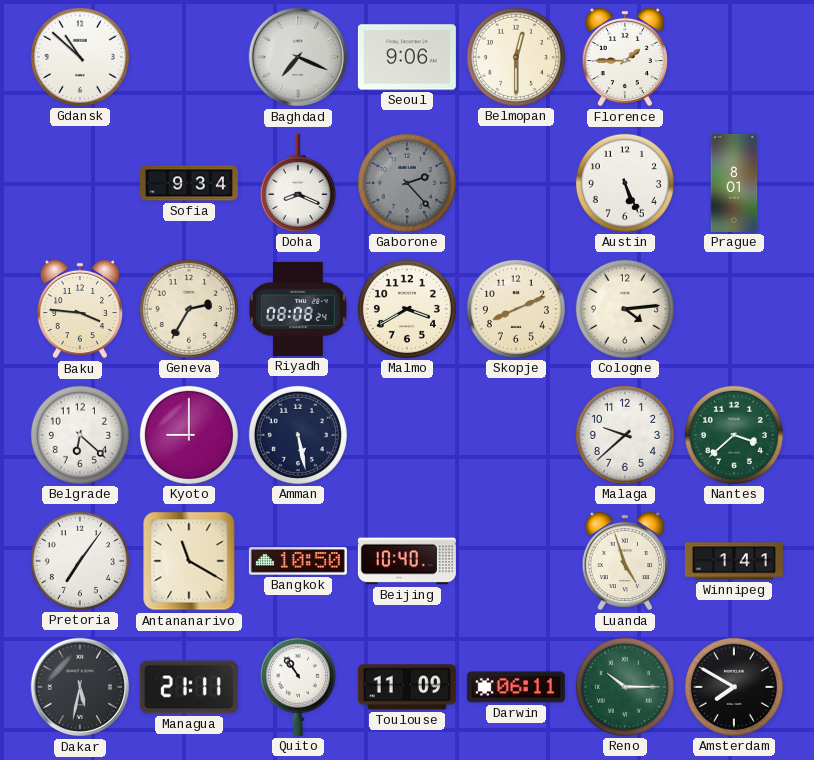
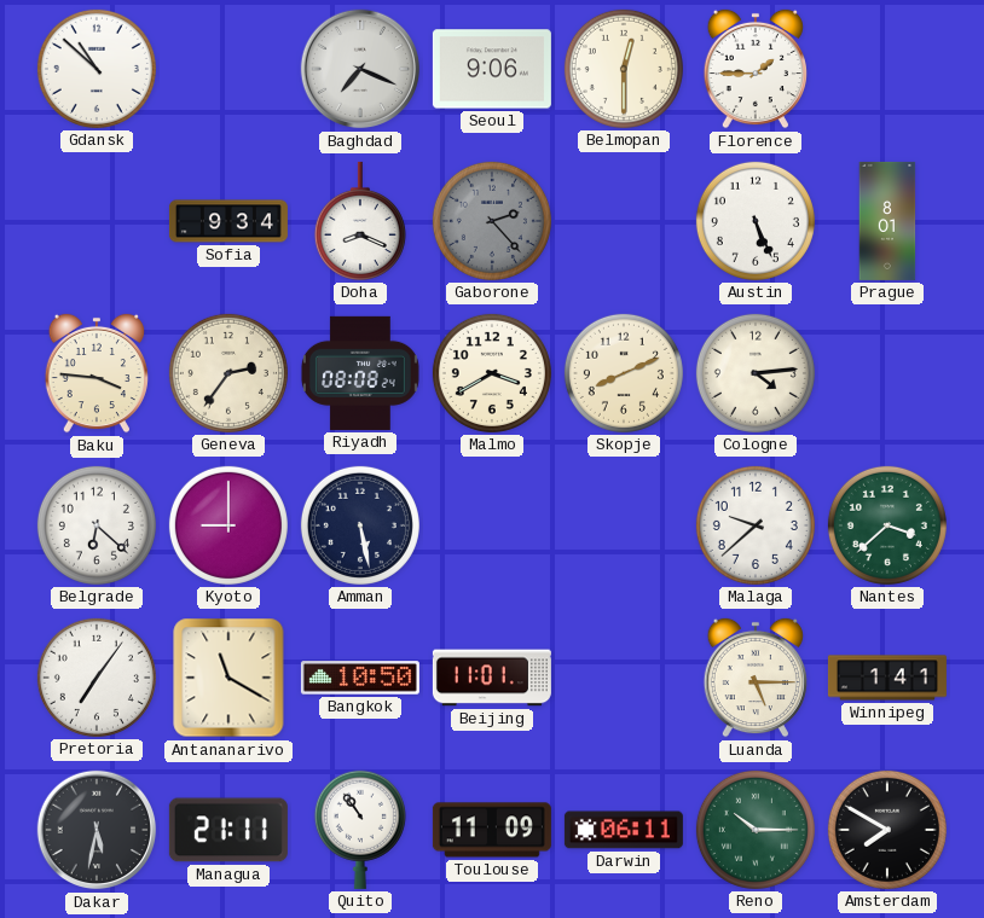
Geneva: 2:35 -> 2:36
Beijing: 10:40 -> 11:01
Luanda: 4:57 -> 5:15
